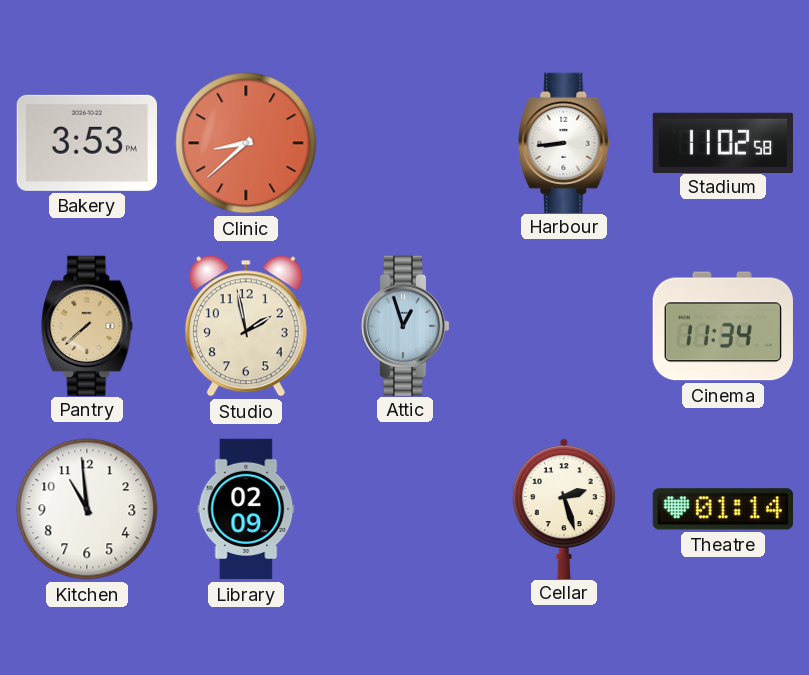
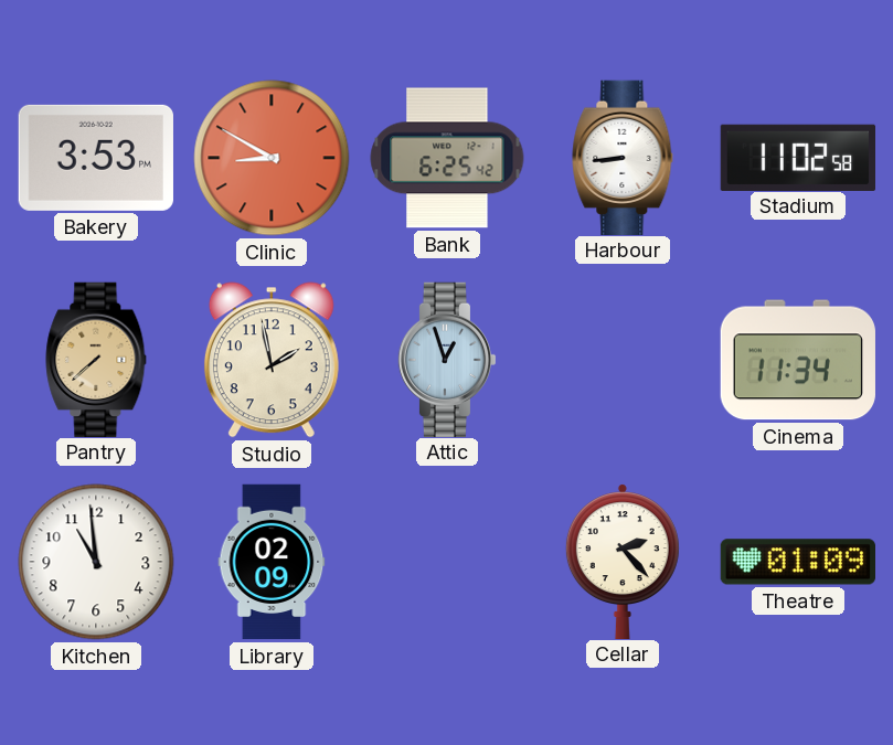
Clinic: 8:38 -> 8:50
Bank: none -> 6:25
Cellar: 2:27 -> 2:23
Theatre: 01:14 -> 01:09
